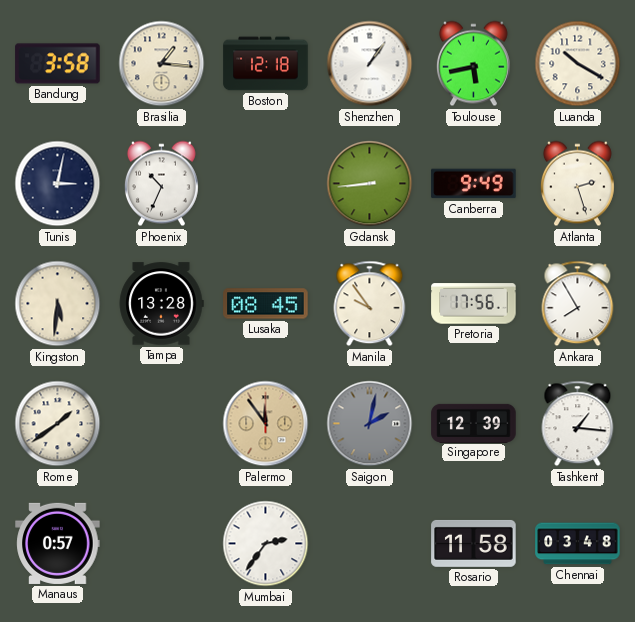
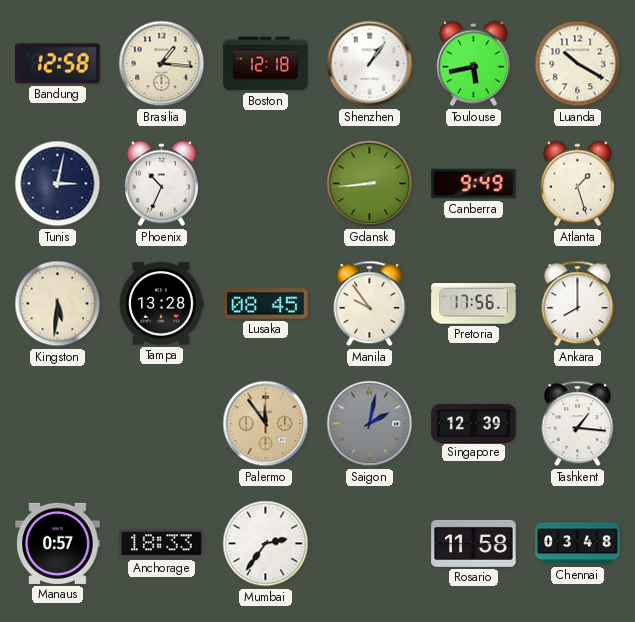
Bandung: 3:58 -> 12:58
Atlanta: 2:27 -> 1:27
Ankara: 7:55 -> 8:00
Rome: 1:39 -> none
Anchorage: none -> 18:33
